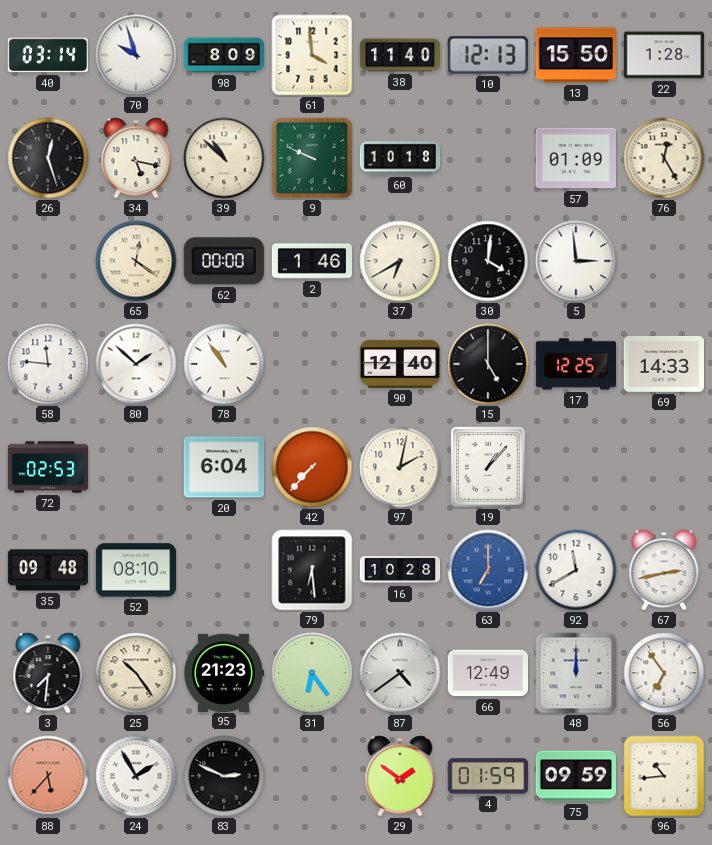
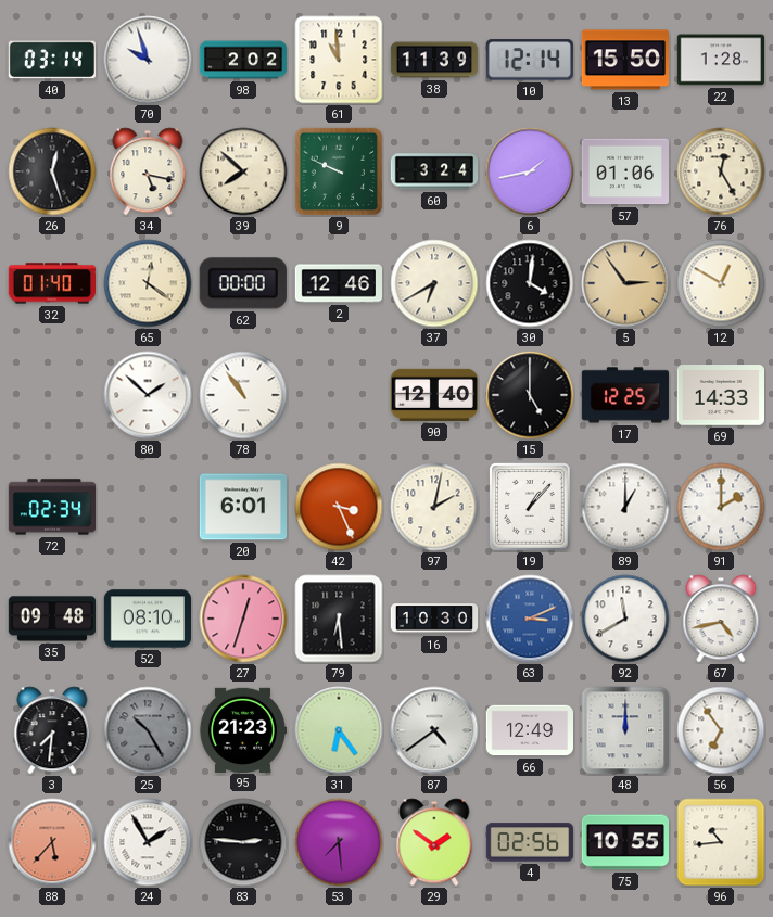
98: 8:09 -> 2:02
61: 3:59 -> 10:59
38: 11:40 -> 11:39
10: 12:13 -> 12:14
39: 10:52 -> 7:52
60: 10:18 -> 3:24
6: none -> 1:43
57: 01:09 -> 01:06
32: none -> 01:40
2: 1:46 -> 12:46
5: 2:59 -> 2:54
5 dial: white -> champagne
12: none -> 12:50
58: 11:46 -> none
72: 02:53 -> 02:34
20: 6:04 -> 6:01
42: 7:37 -> 3:26
89: none -> 1:00
91: none -> 2:00
27: none -> 12:33
16: 10:28 -> 10:30
63: 7:00 -> 3:11
67: 2:43 -> 4:43
25: 10:24 -> 10:25
25 dial: cream -> grey
83: 2:49 -> 2:46
53: none -> 7:29
4: 01:59 -> 02:56
75: 09:59 -> 10:55
